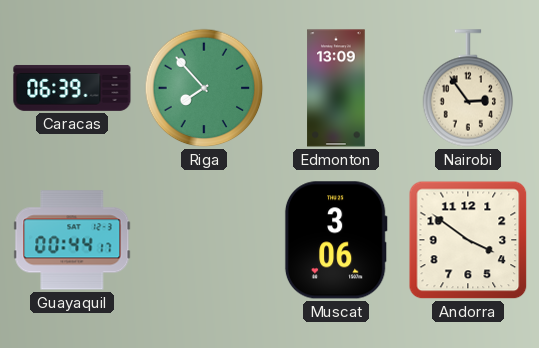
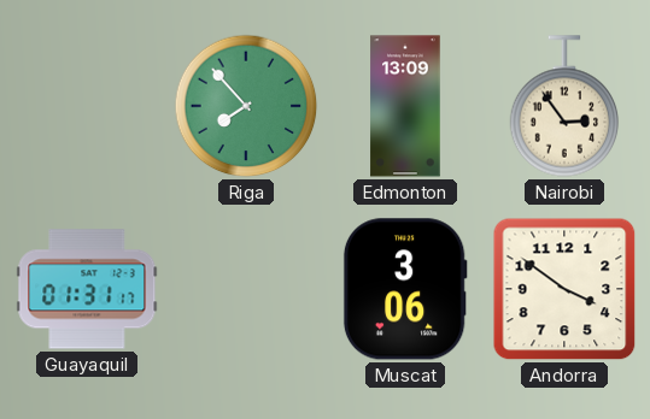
Caracas: 06:39 -> none
Guayaquil: 00:44 -> 01:31
